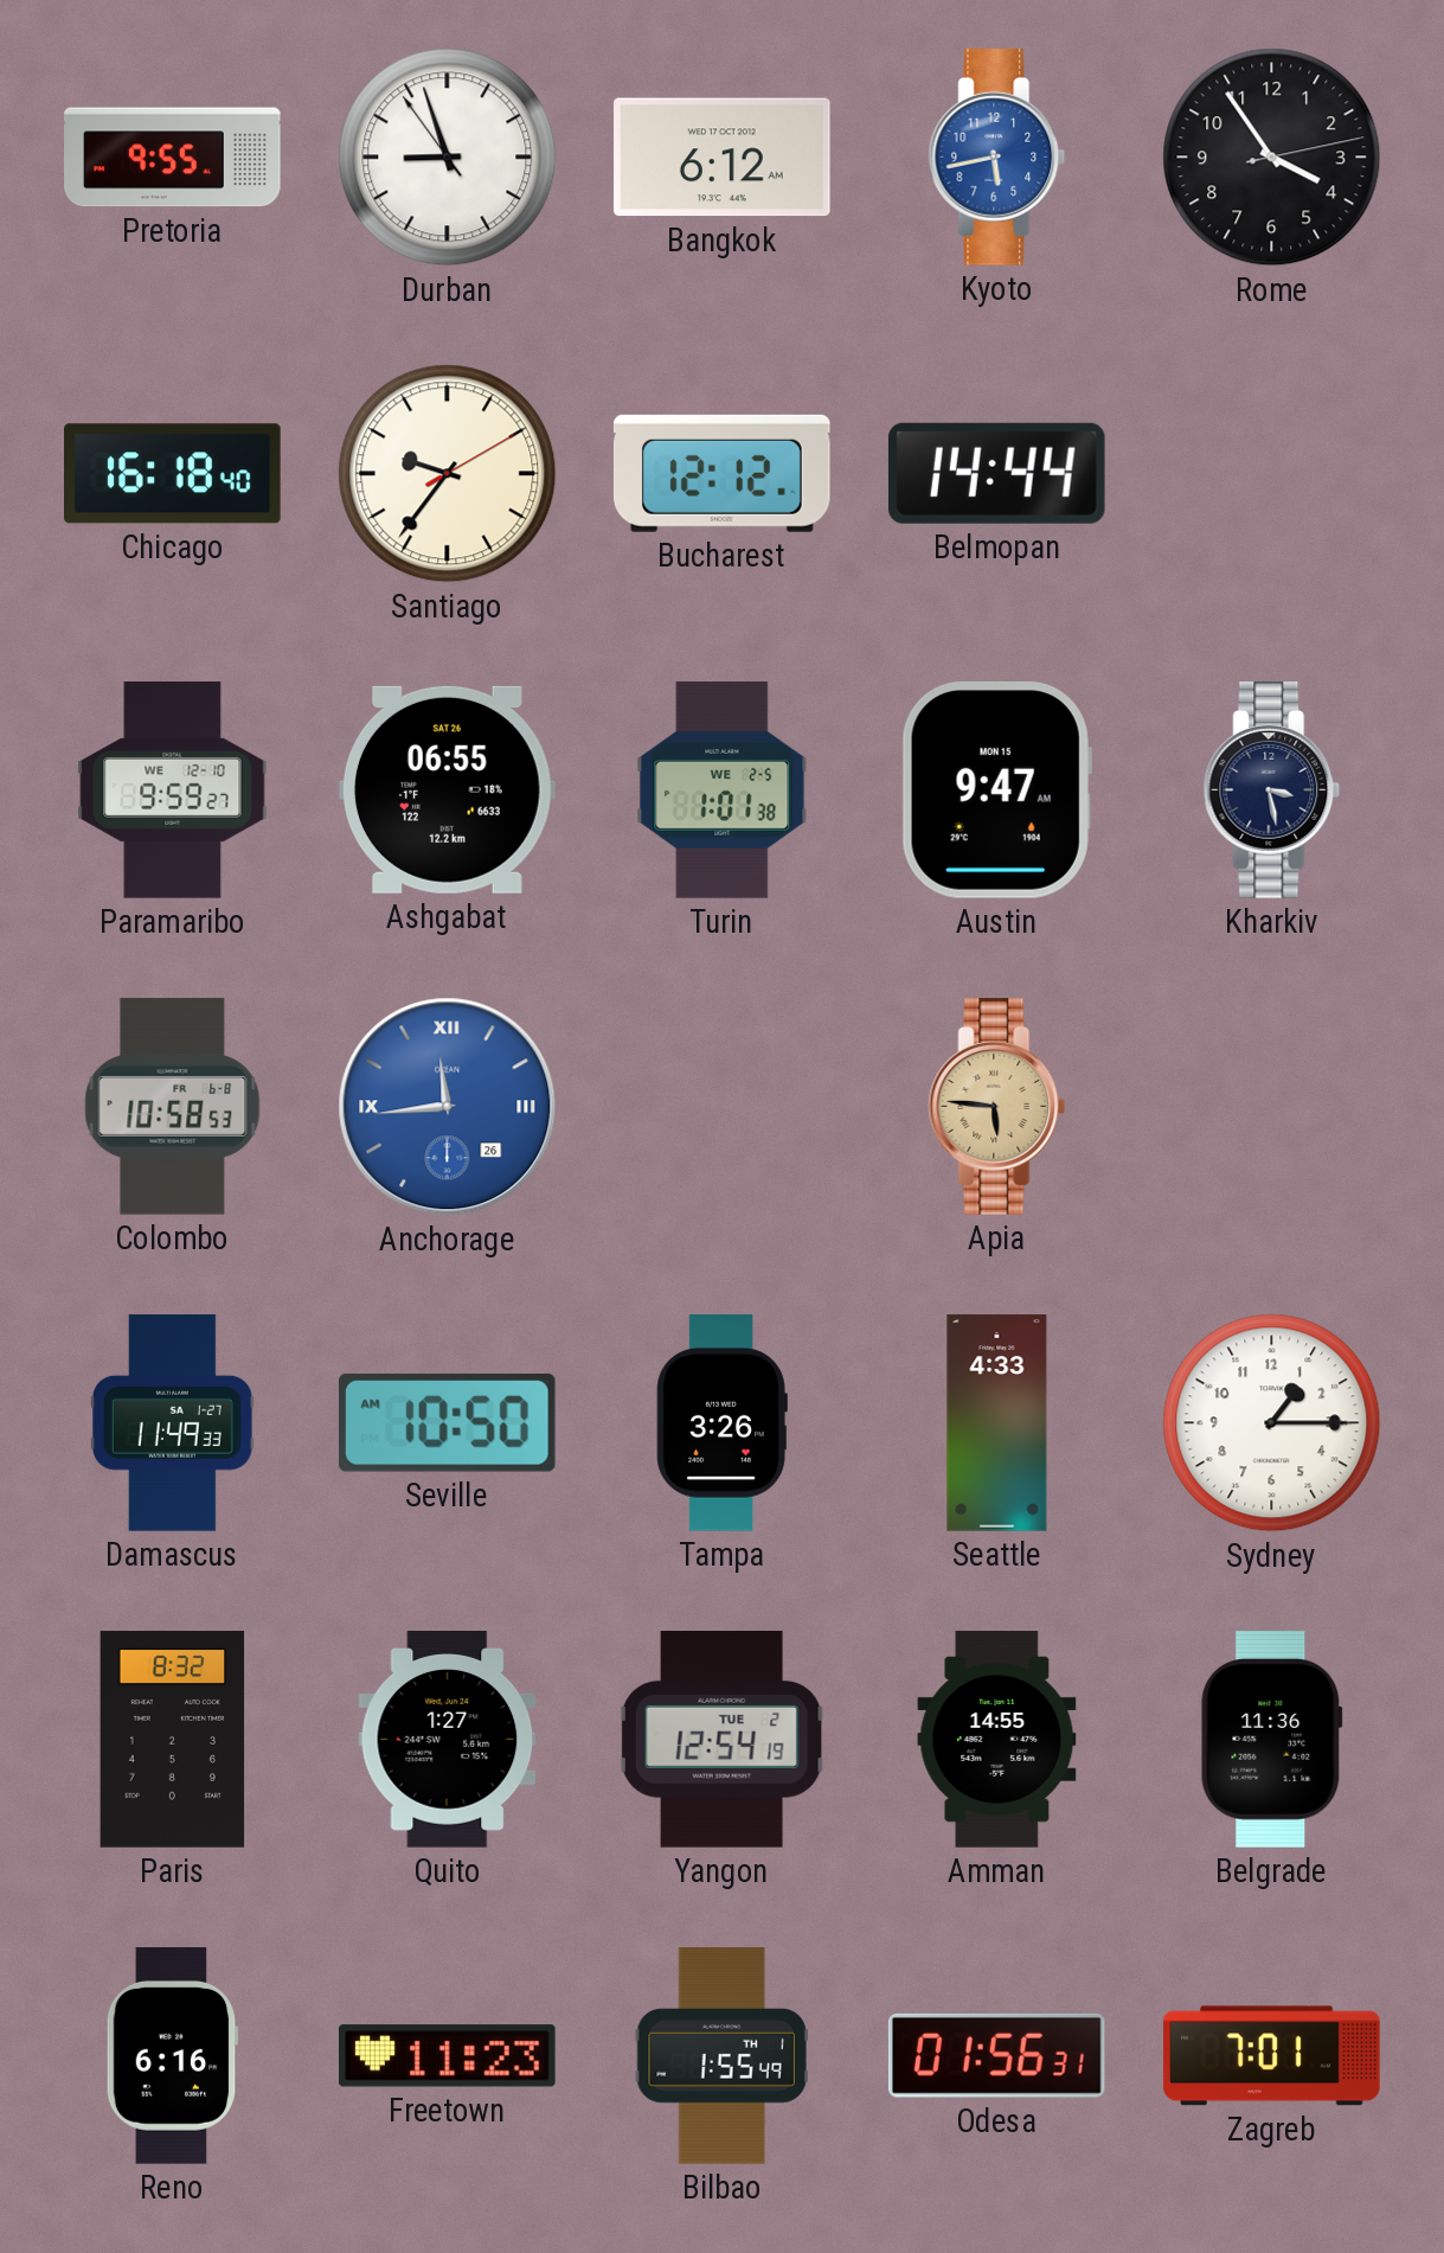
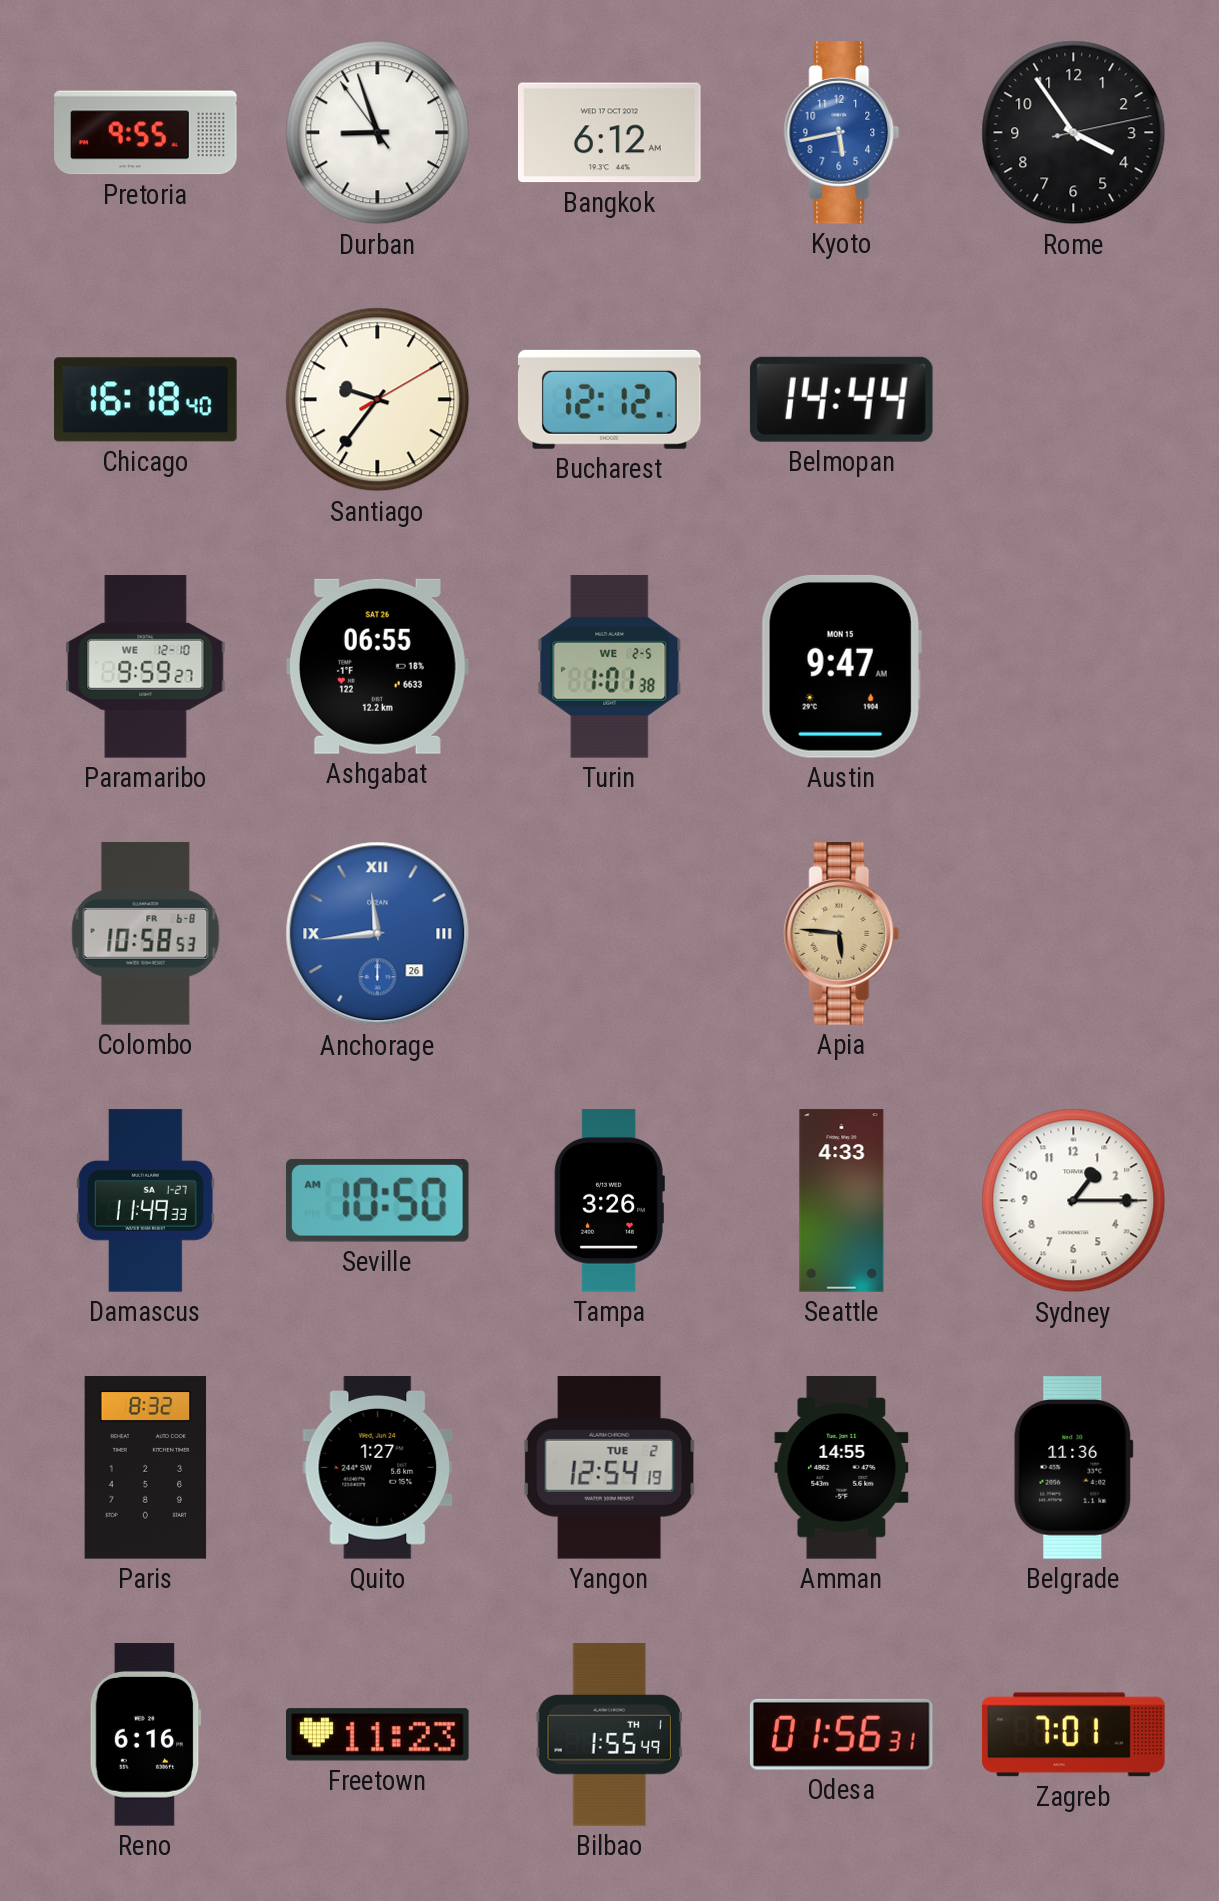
Kharkiv: 3:28 -> none
